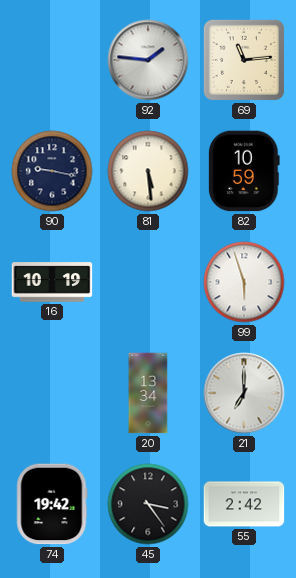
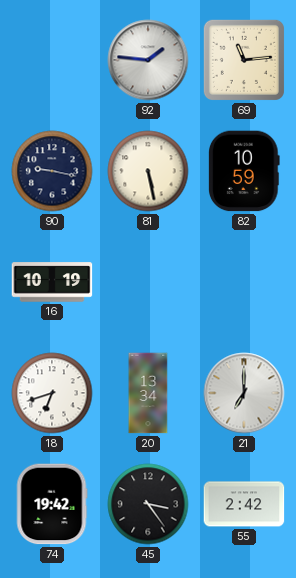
81: 5:29 -> 5:28
99: 5:57 -> none
18: none -> 6:42
